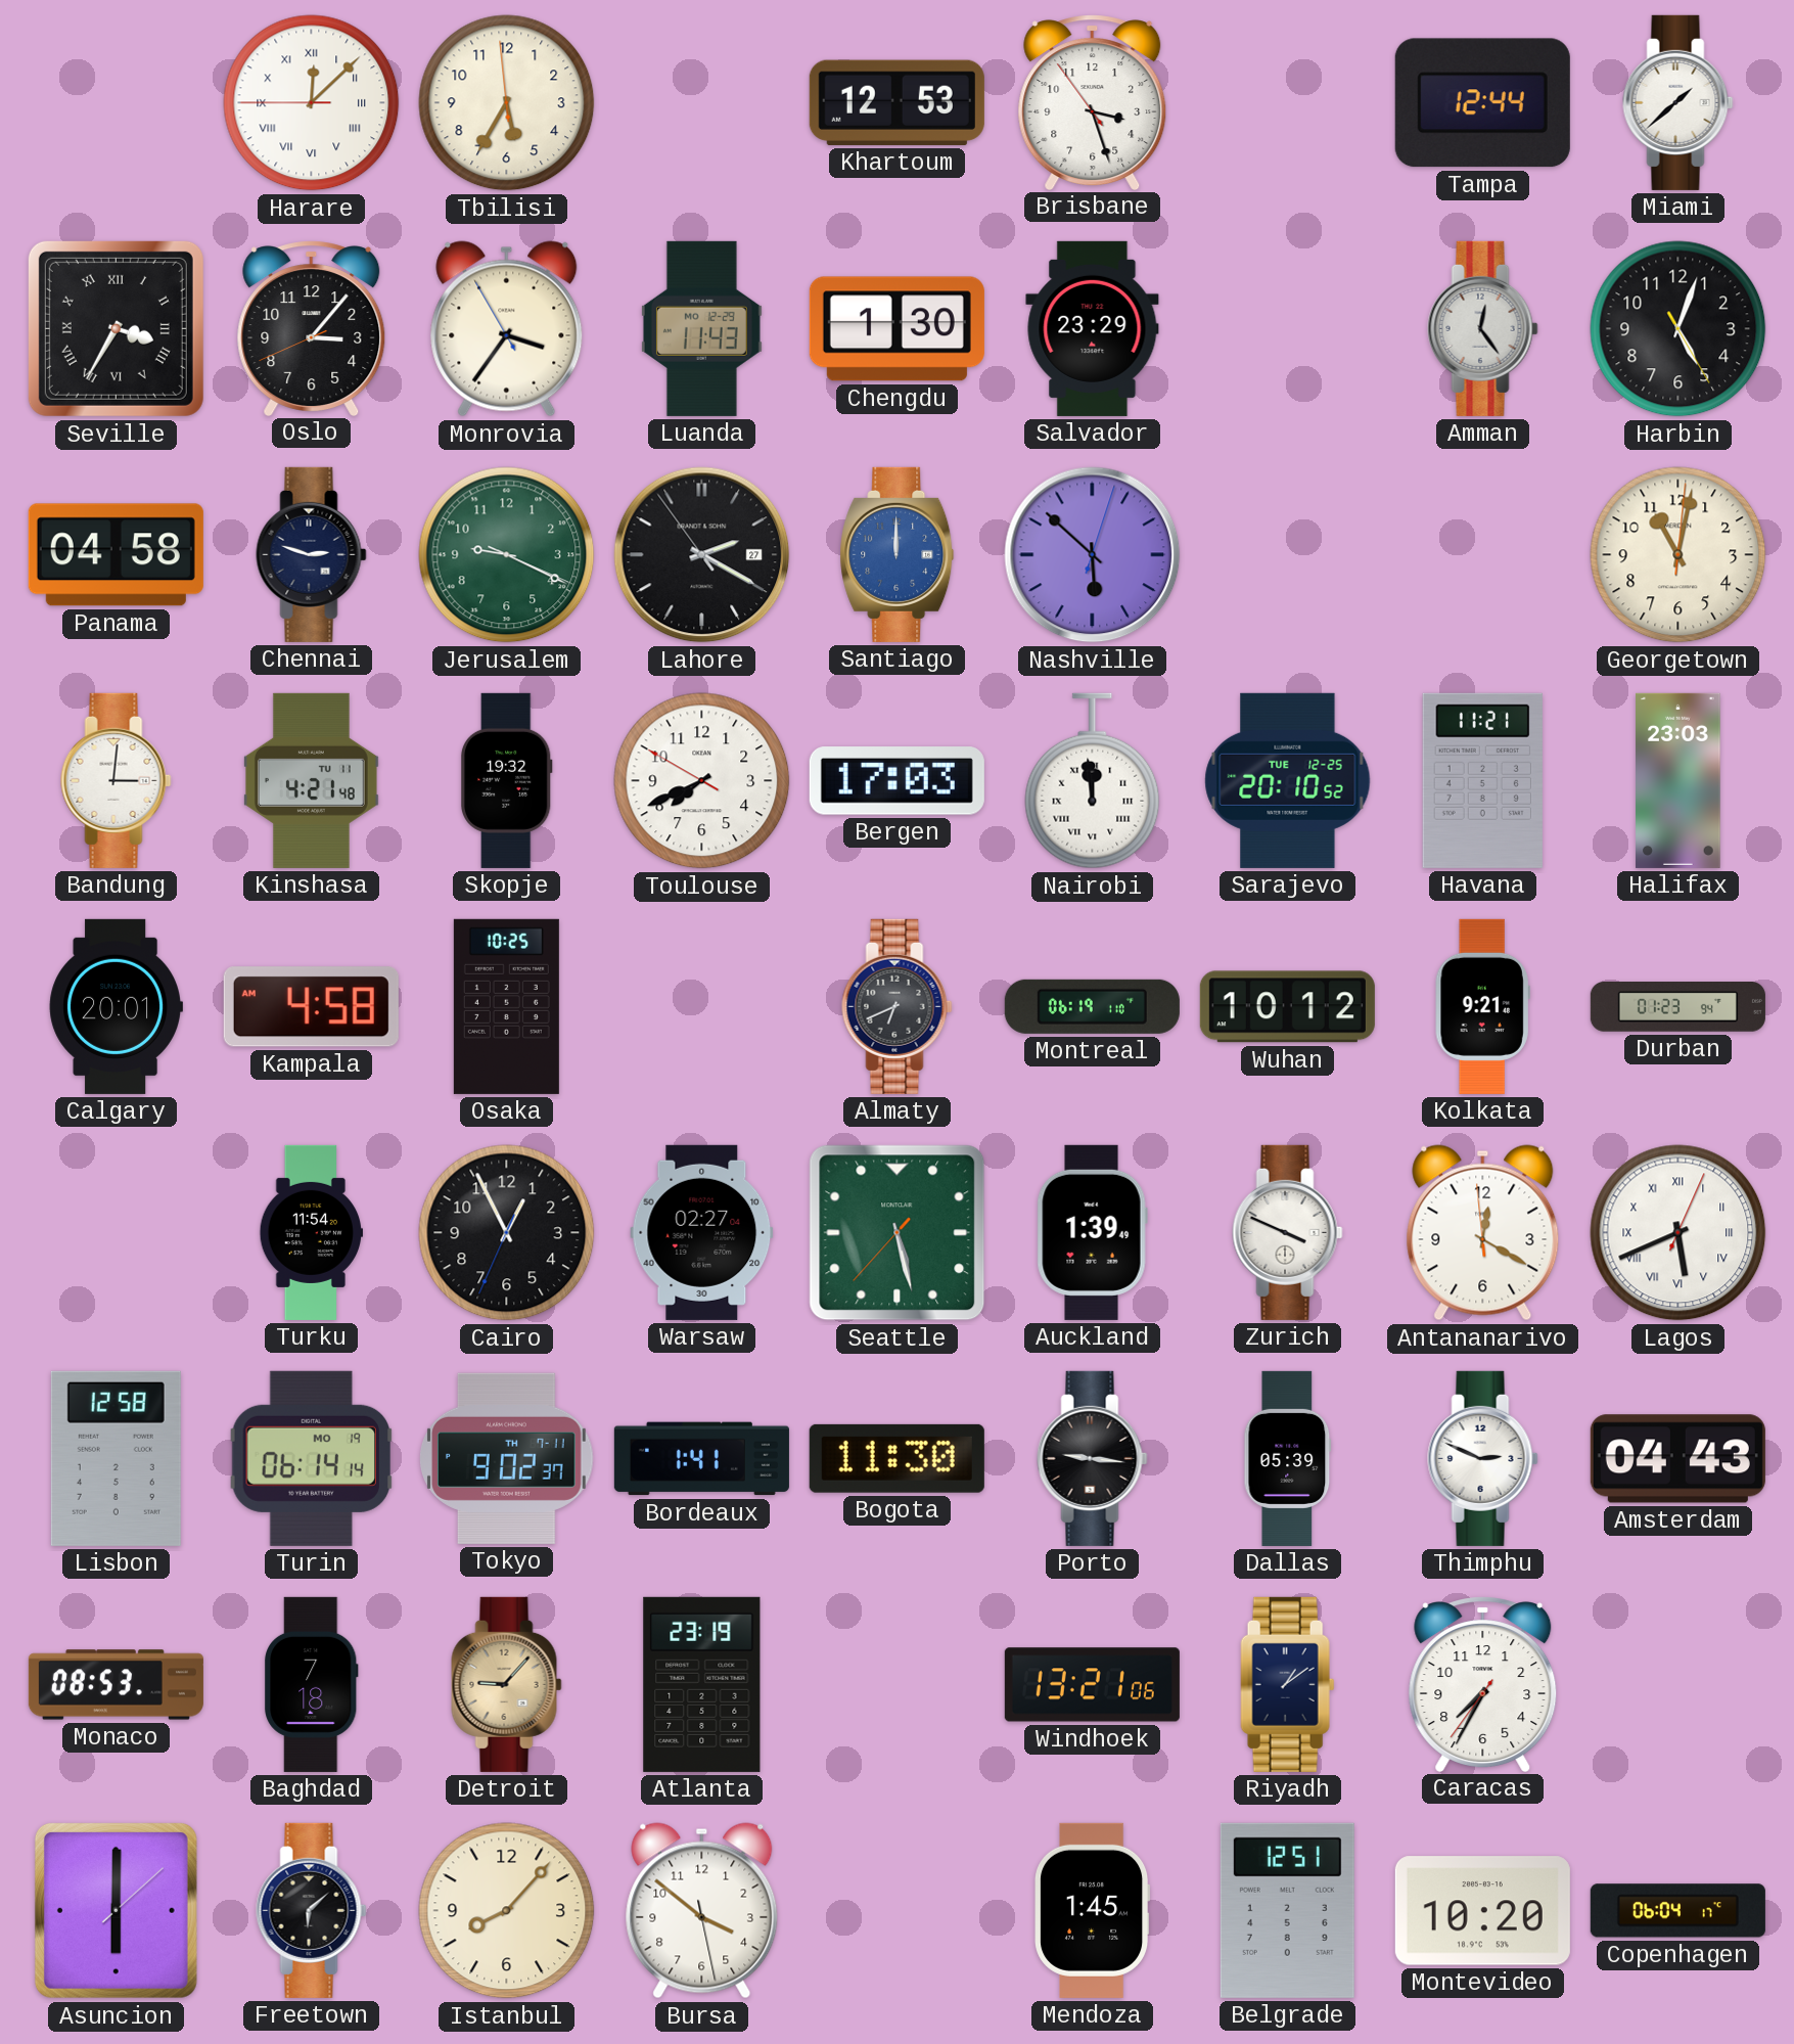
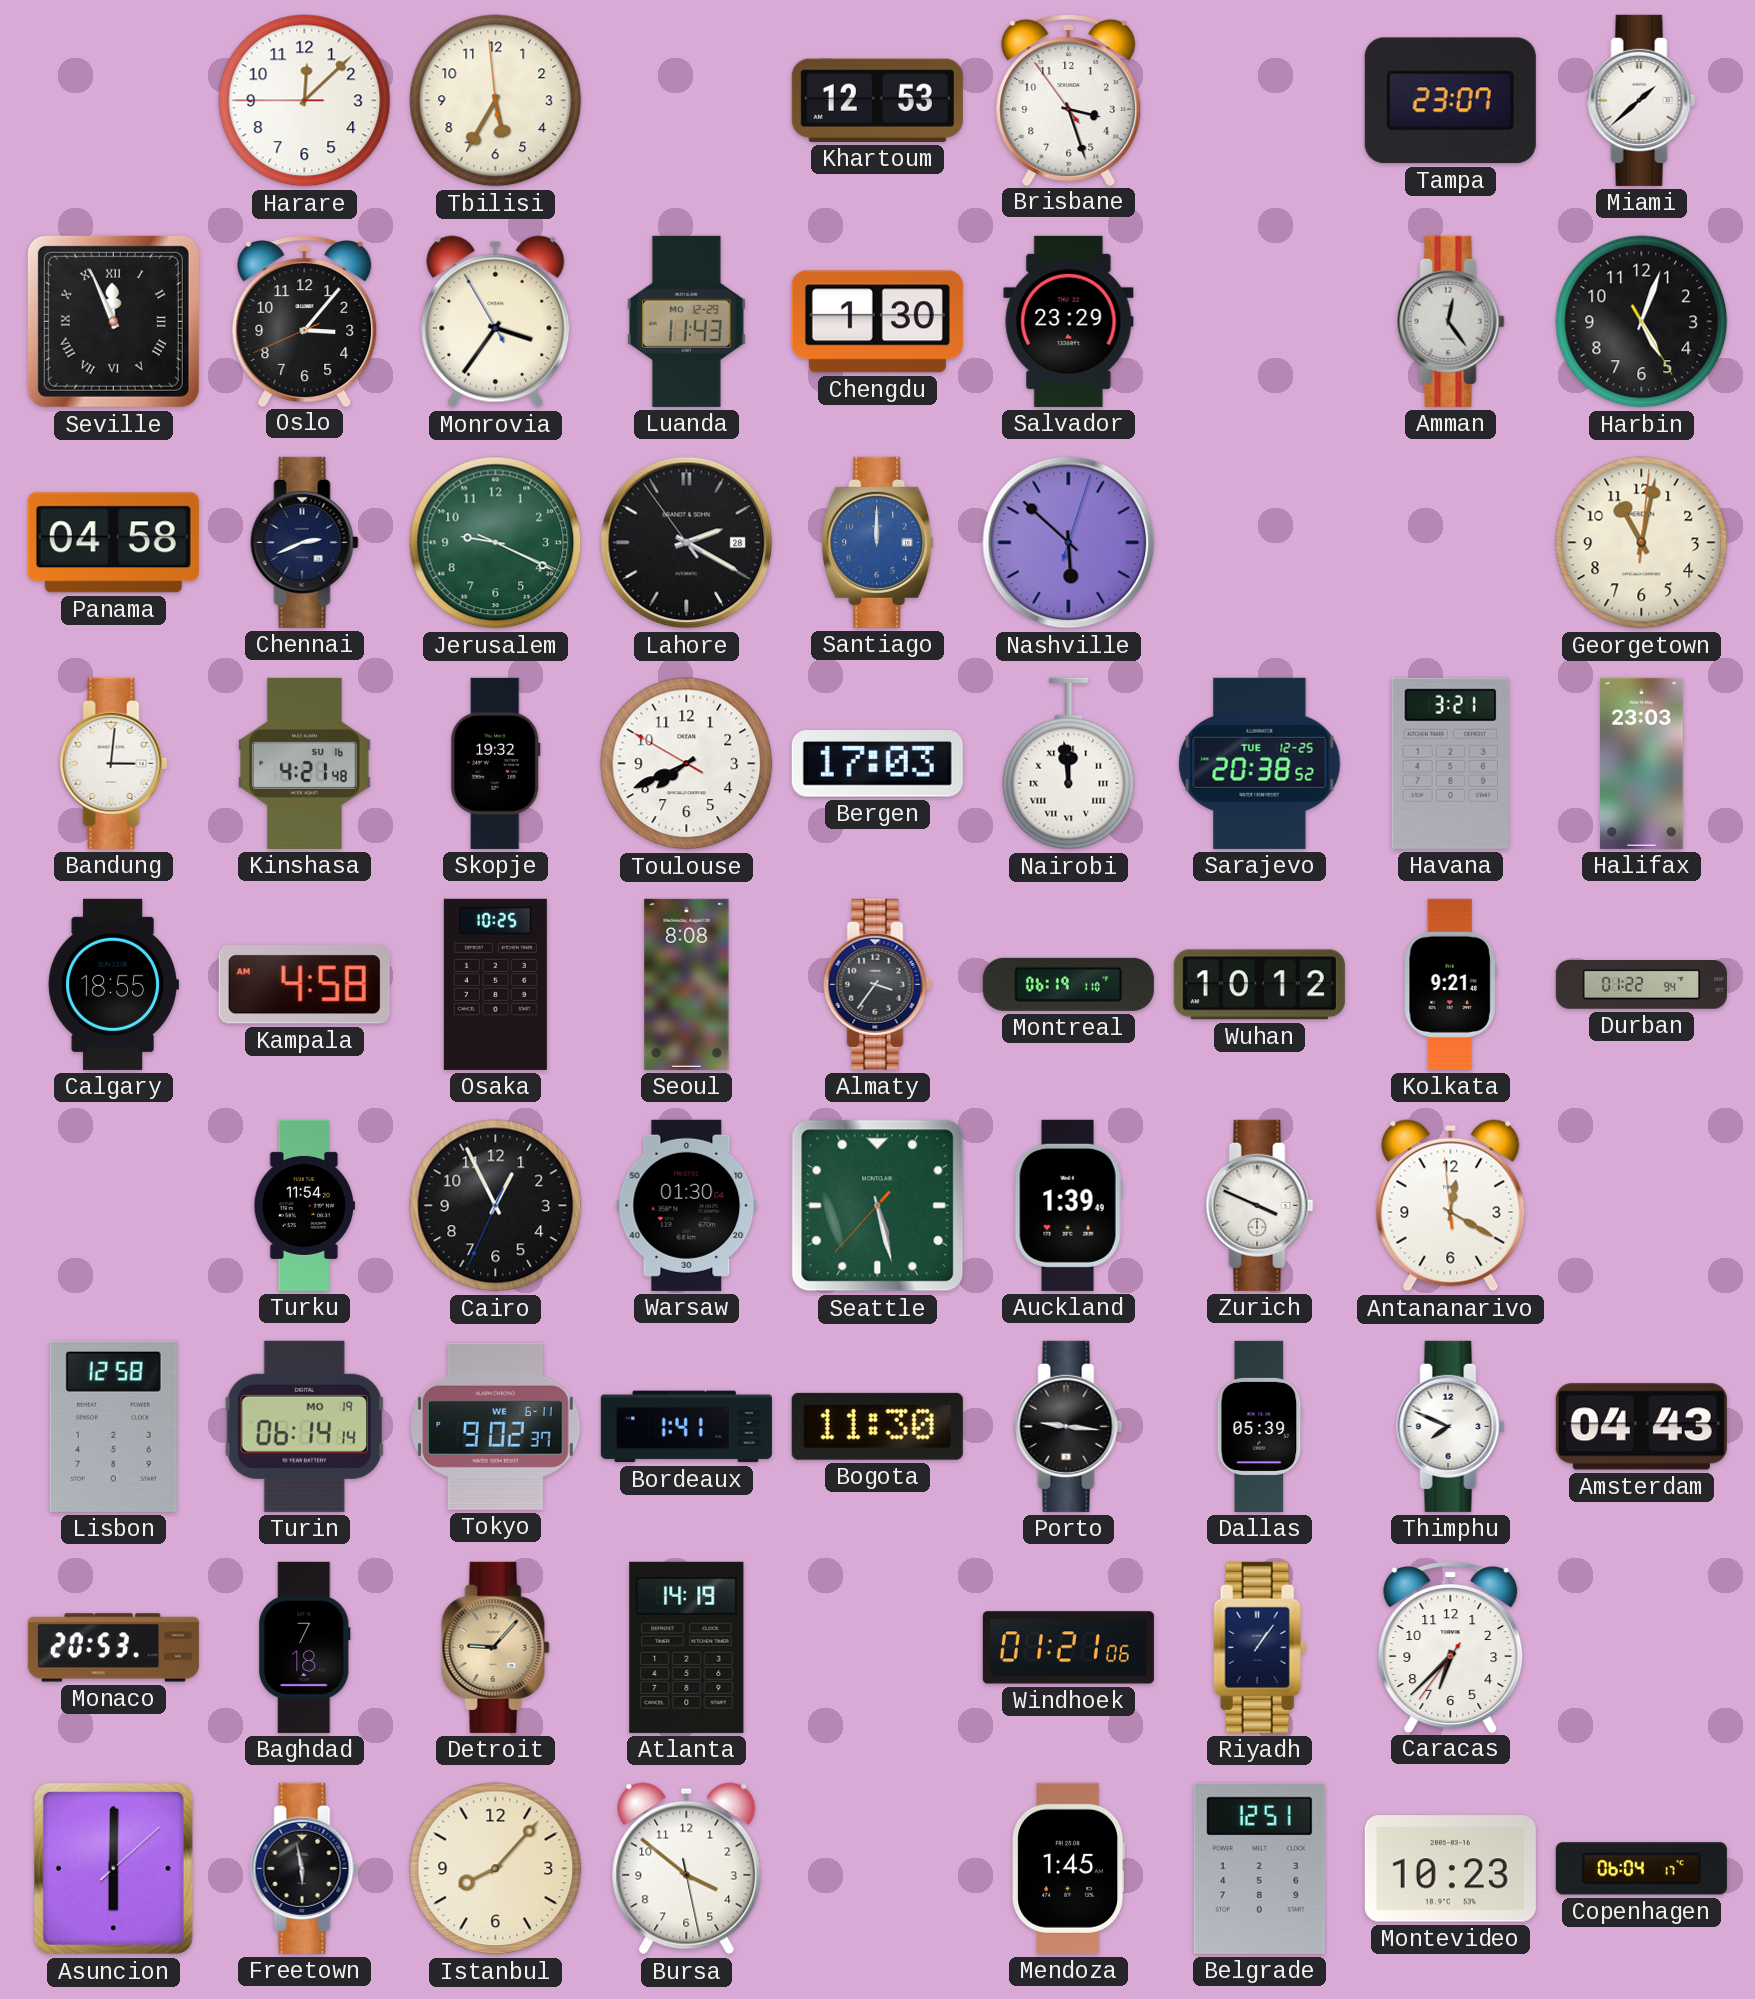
Harare numerals: Roman -> Arabic
Tampa: 12:44 -> 23:07
Seville: 3:35 -> 11:56
Chennai: 2:48 -> 2:41
Lahore date: 27 -> 28
Kinshasa date: TU 11 -> SU 16
Sarajevo: 20:10 -> 20:38
Havana: 11:21 -> 3:21
Calgary: 20:01 -> 18:55
Seoul: none -> 8:08
Almaty: 6:41 -> 3:36
Durban: 01:23 -> 01:22
Warsaw: 02:27 -> 01:30
Lagos: 5:41 -> none
Tokyo date: TH 7-11 -> WE 6-11
Thimphu: 2:49 -> 7:49
Monaco: 08:53 -> 20:53
Atlanta: 23:19 -> 14:19
Windhoek: 13:21 -> 01:21
Riyadh: 1:09 -> 1:06
Caracas: 7:34 -> 6:37
Freetown: 6:08 -> 5:58
Montevideo: 10:20 -> 10:23
